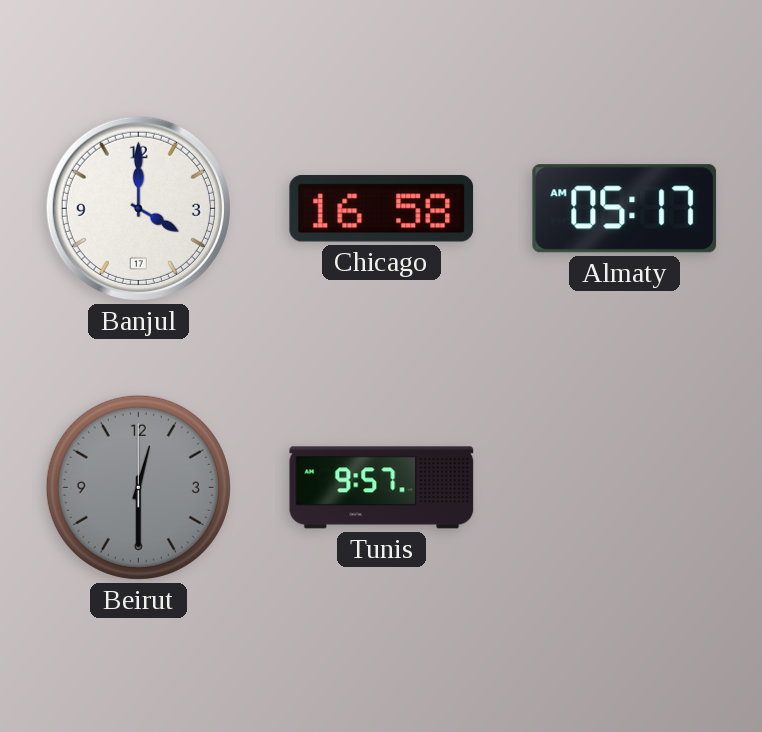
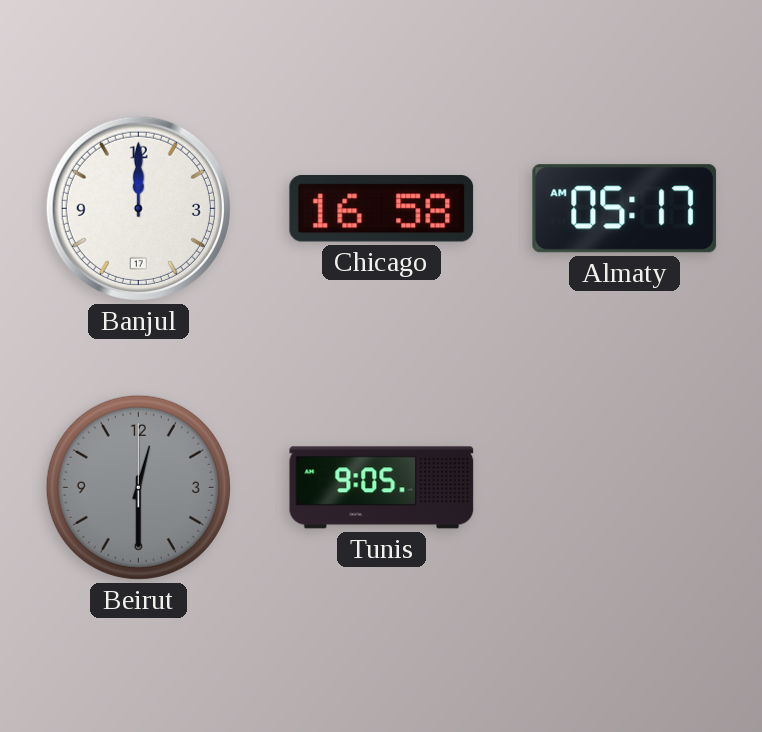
Banjul: 4:00 -> 12:00
Tunis: 9:57 -> 9:05
